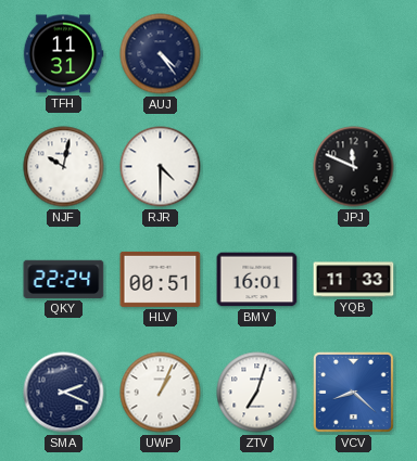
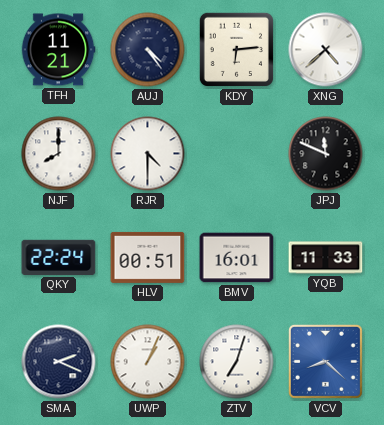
TFH: 11:31 -> 11:21
KDY: none -> 6:14
XNG: none -> 4:38
NJF: 10:02 -> 8:00
